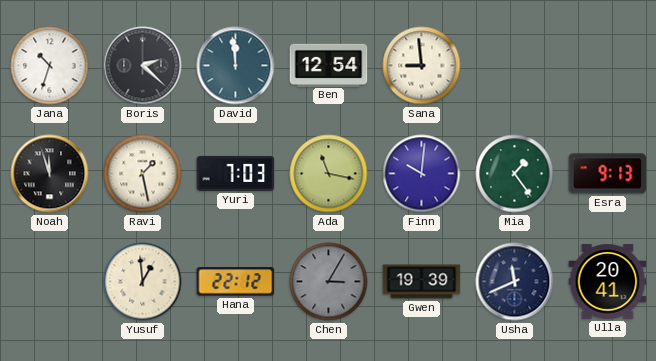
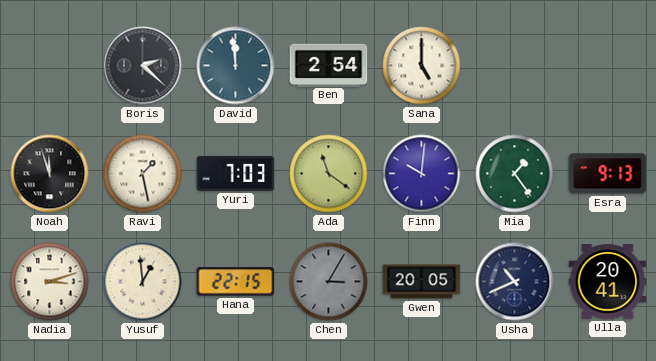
Jana: 10:33 -> none
Ben: 12:54 -> 2:54
Sana: 8:59 -> 5:00
Ada: 11:17 -> 11:21
Nadia: none -> 3:12
Hana: 22:12 -> 22:15
Gwen: 19:39 -> 20:05
Usha: 11:41 -> 10:41
